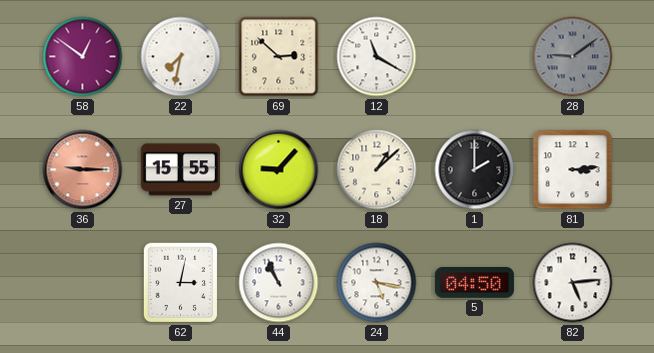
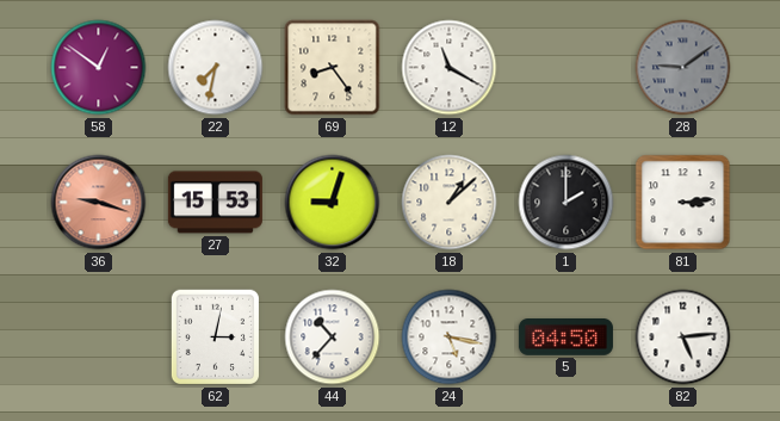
69: 2:52 -> 8:24
36: 9:15 -> 9:18
27: 15:55 -> 15:53
32: 9:07 -> 9:03
44: 10:56 -> 10:37
